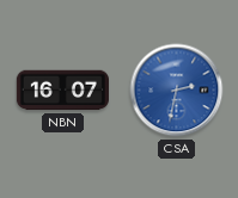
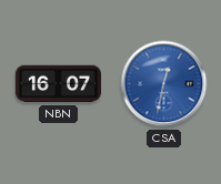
CSA: 2:32 -> 12:32
